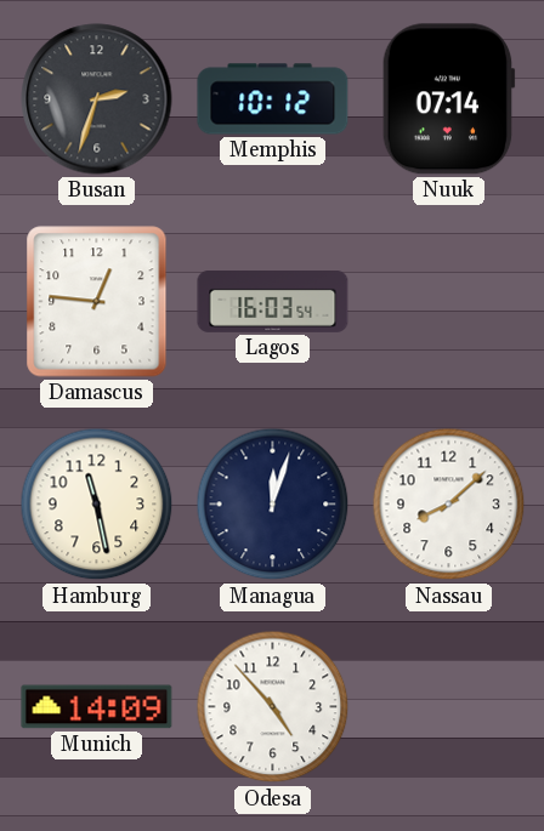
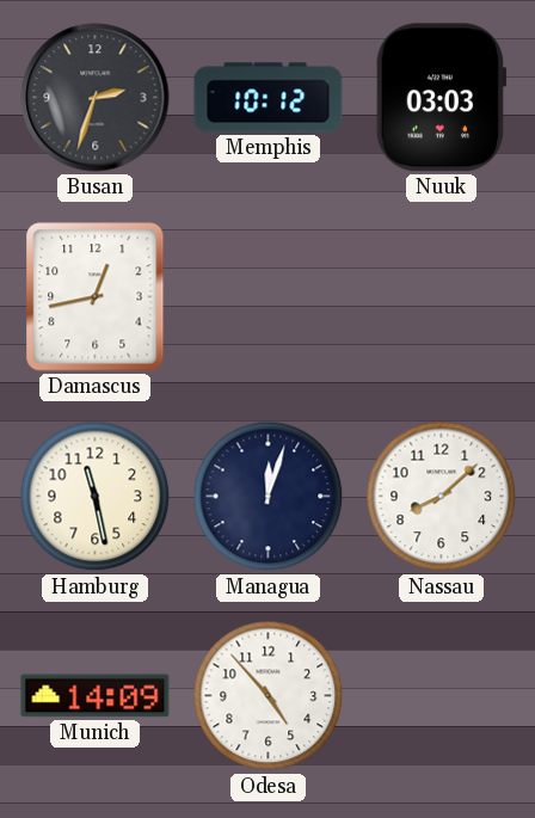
Nuuk: 07:14 -> 03:03
Damascus: 12:46 -> 12:43
Lagos: 16:03 -> none
